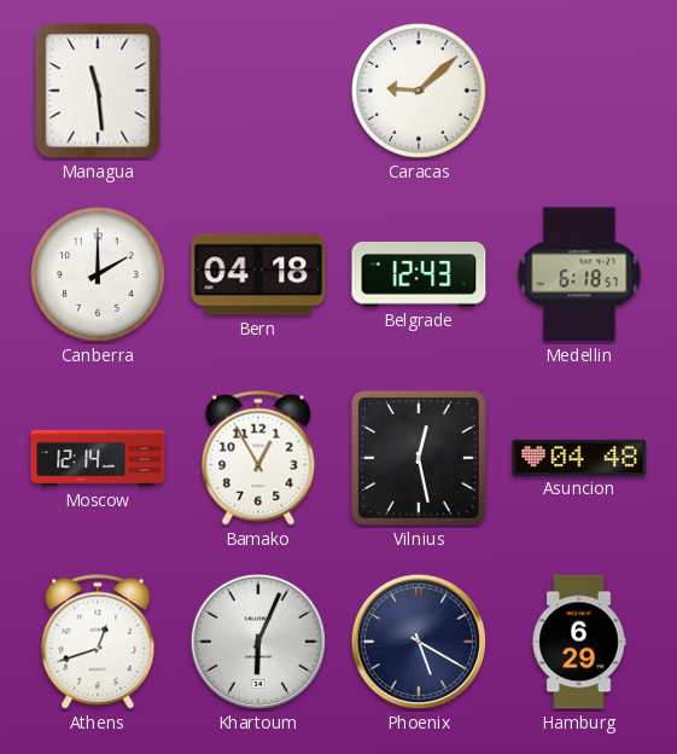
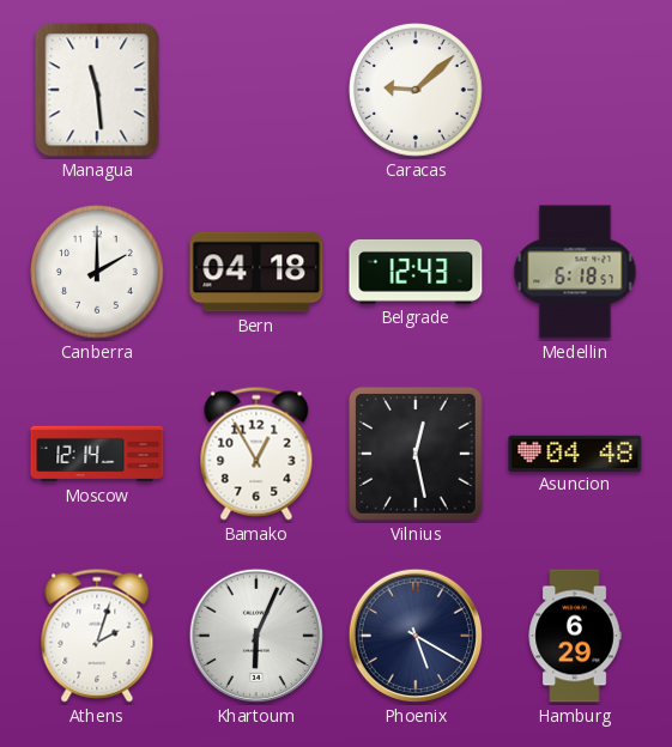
Athens: 12:42 -> 2:03
